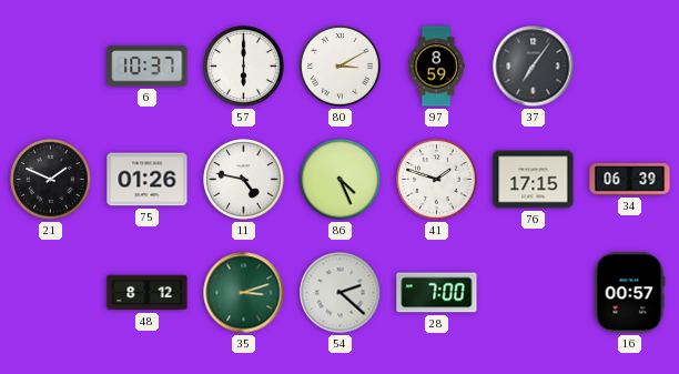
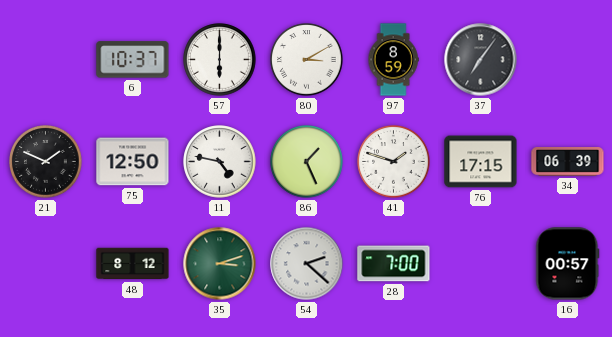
75: 01:26 -> 12:50
86: 4:26 -> 1:26
